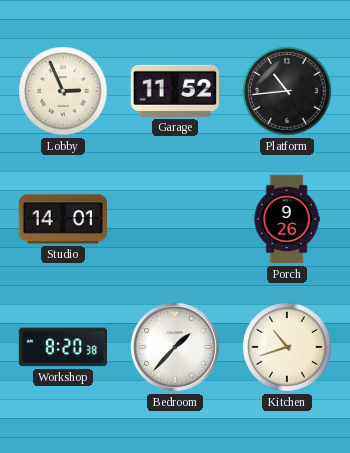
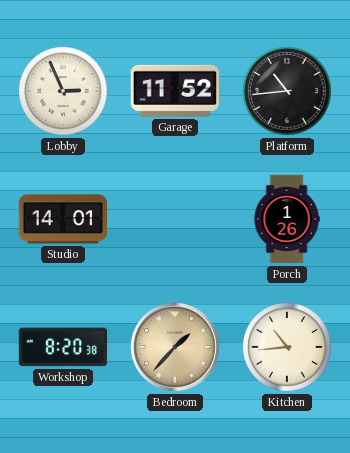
Porch: 9:26 -> 1:26
Bedroom dial: white -> champagne
Kitchen: 10:42 -> 10:44
